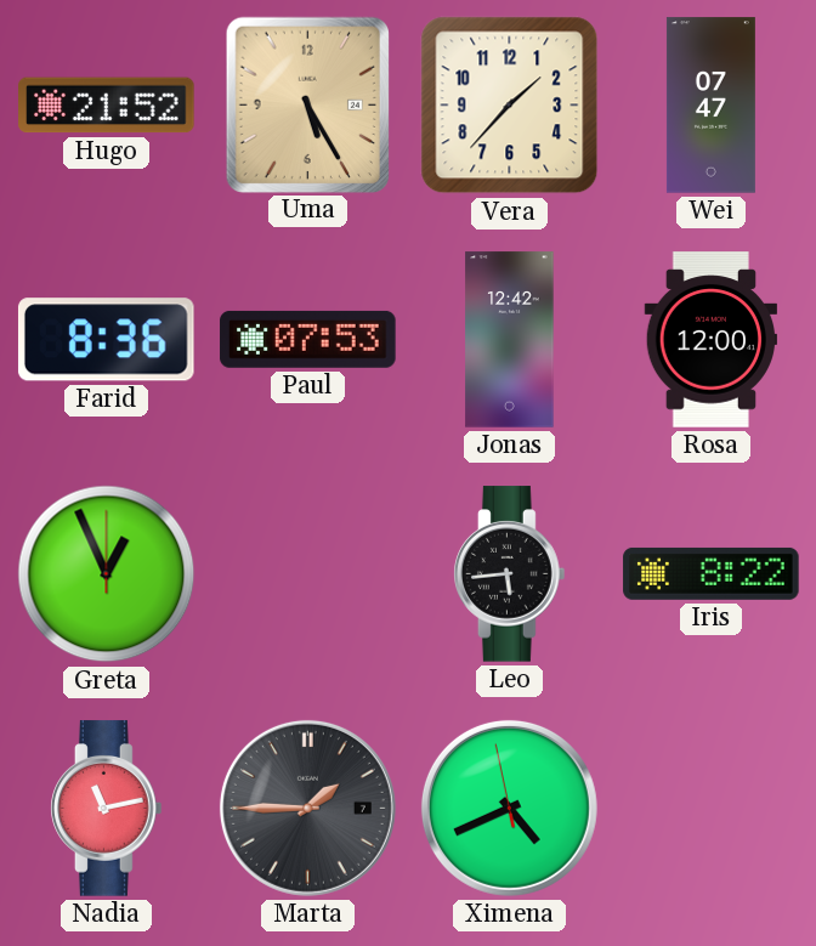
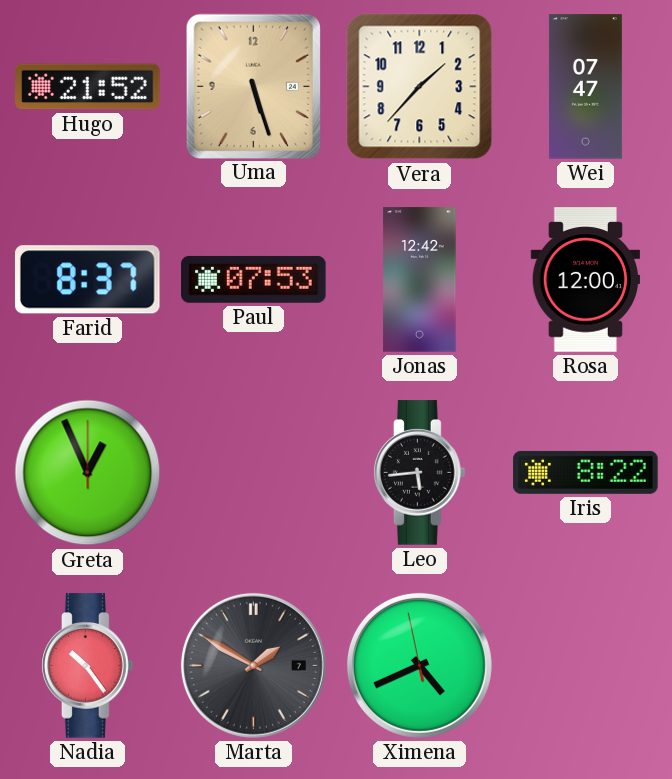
Uma: 5:25 -> 5:27
Farid: 8:36 -> 8:37
Nadia: 11:13 -> 10:24
Marta: 1:45 -> 1:50
